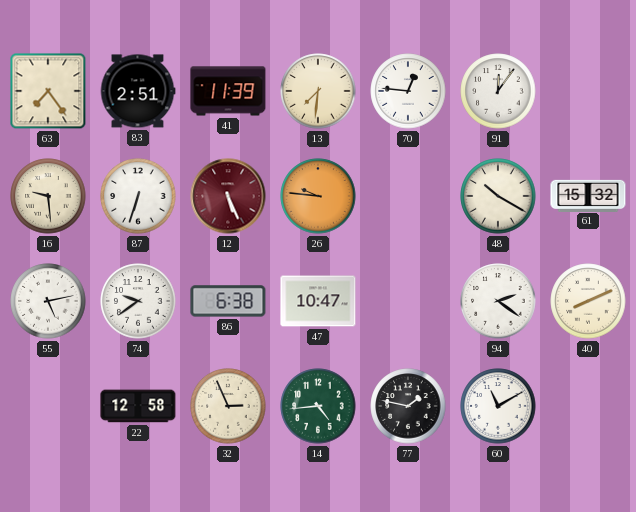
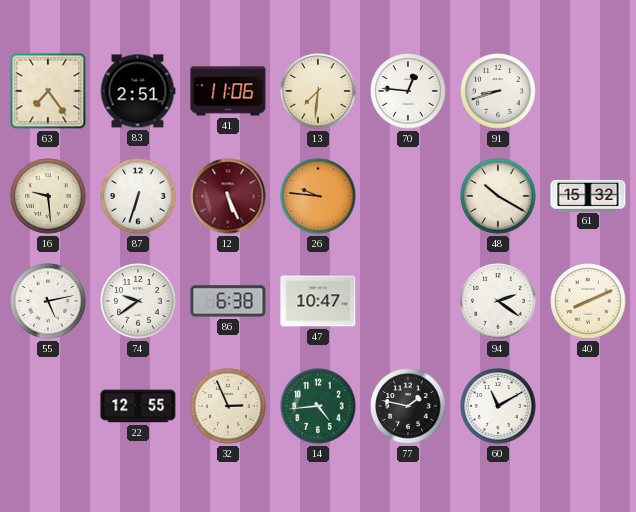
41: 11:39 -> 11:06
91: 12:06 -> 8:42
22: 12:58 -> 12:55
